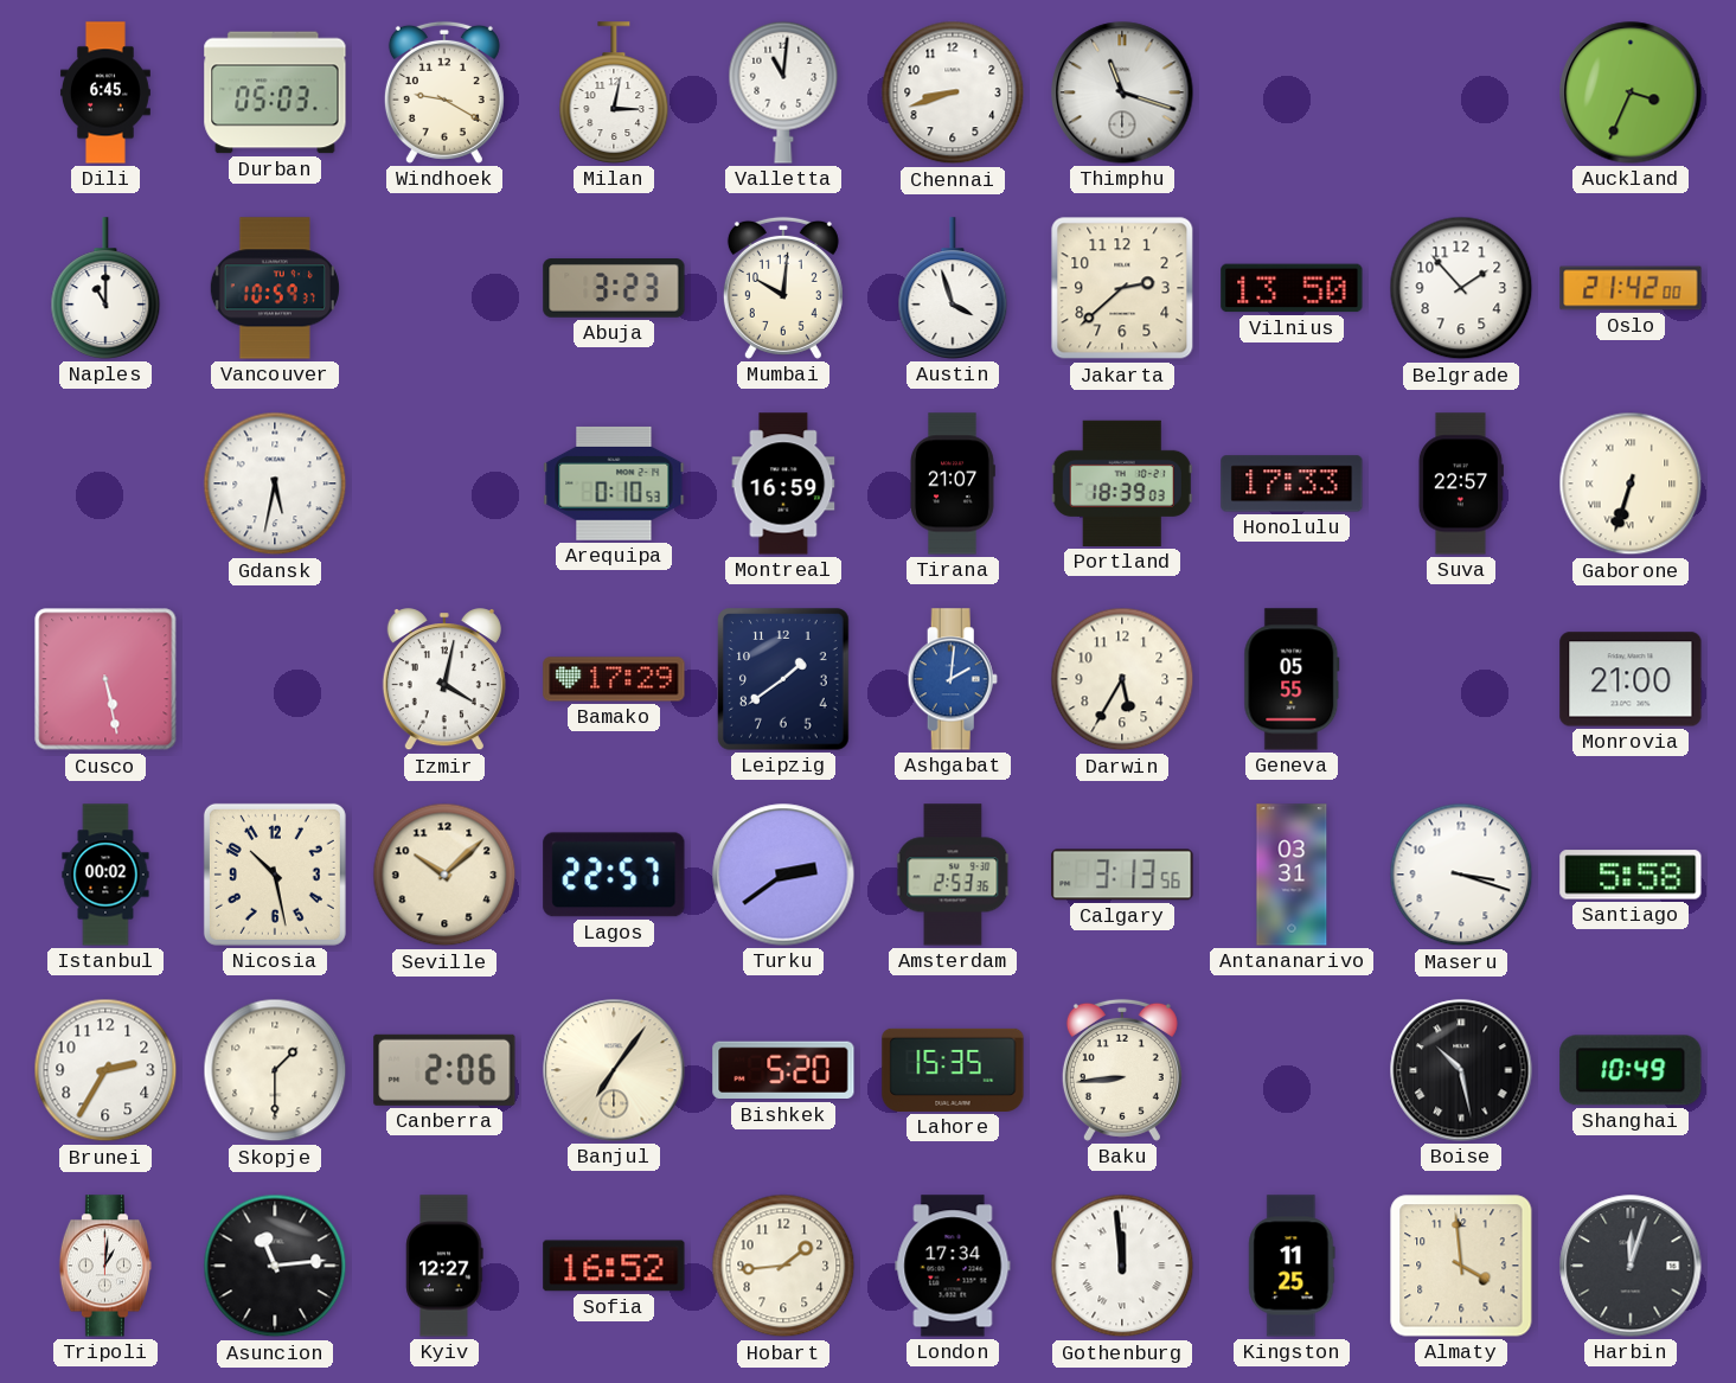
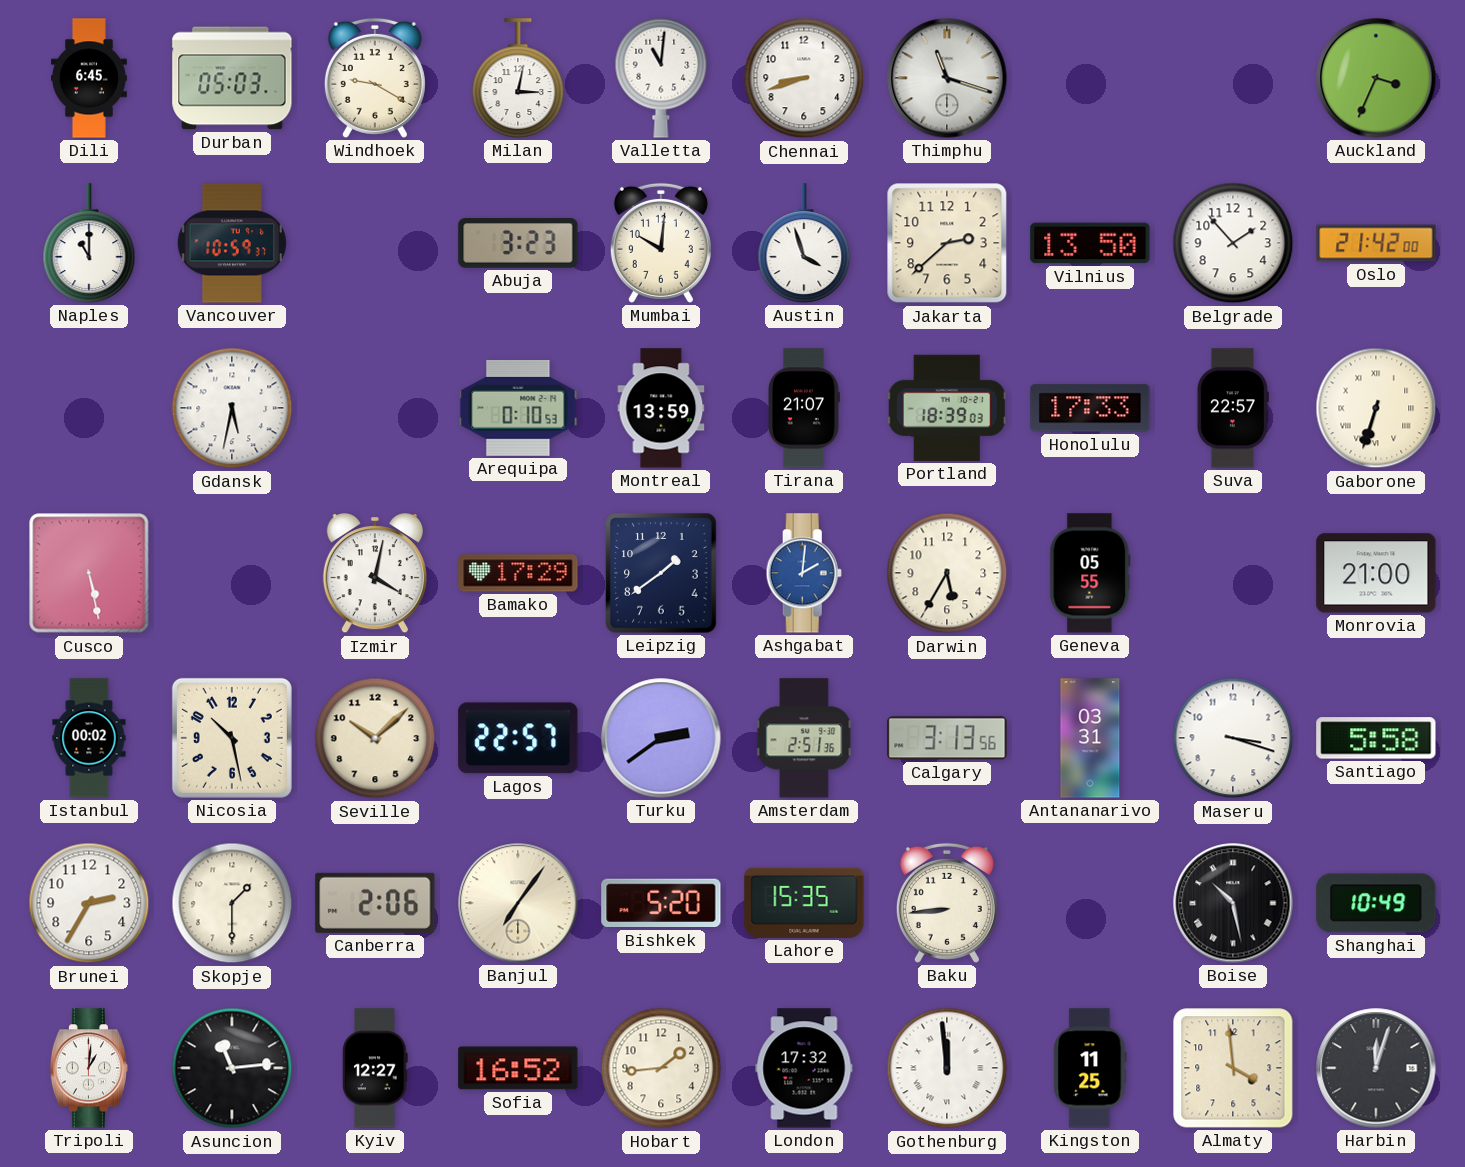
Montreal: 16:59 -> 13:59
Amsterdam: 2:53 -> 2:51
London: 17:34 -> 17:32
